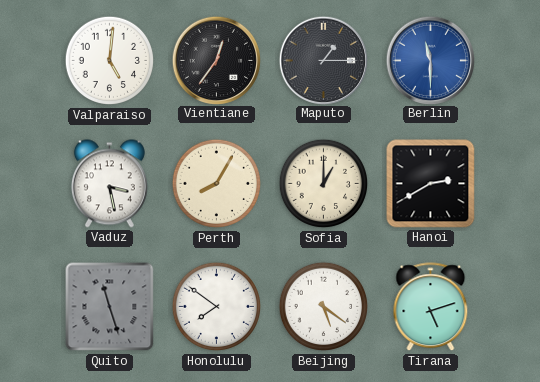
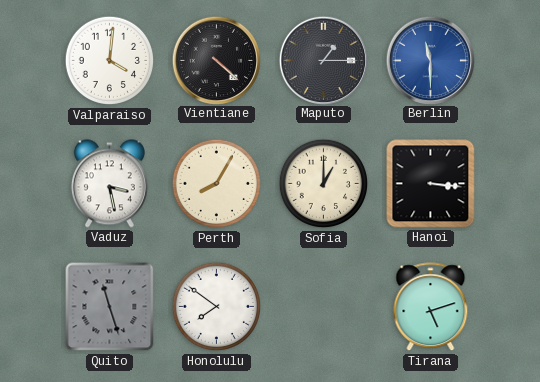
Valparaiso: 5:01 -> 4:01
Vientiane: 12:36 -> 4:22
Hanoi: 2:40 -> 3:16
Beijing: 5:21 -> none
